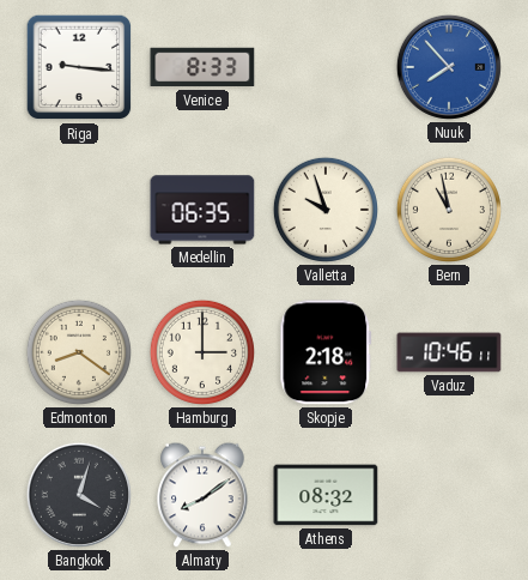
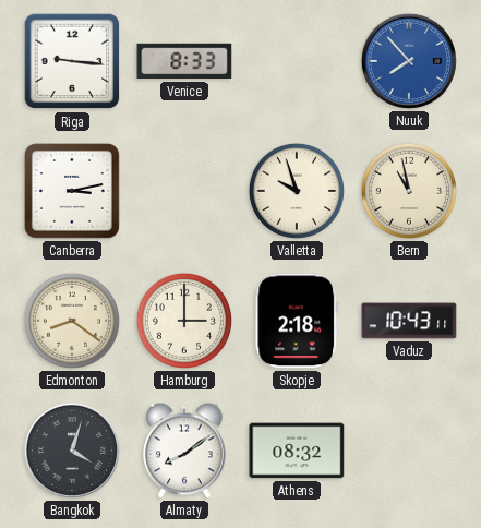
Canberra: none -> 3:13
Medellin: 06:35 -> none
Vaduz: 10:46 -> 10:43
